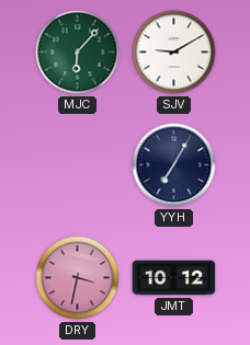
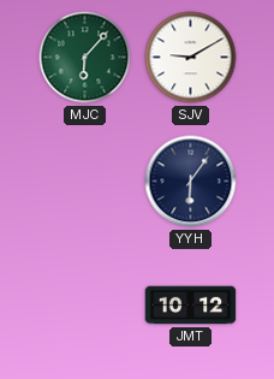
YYH: 7:05 -> 6:06
DRY: 3:32 -> none
